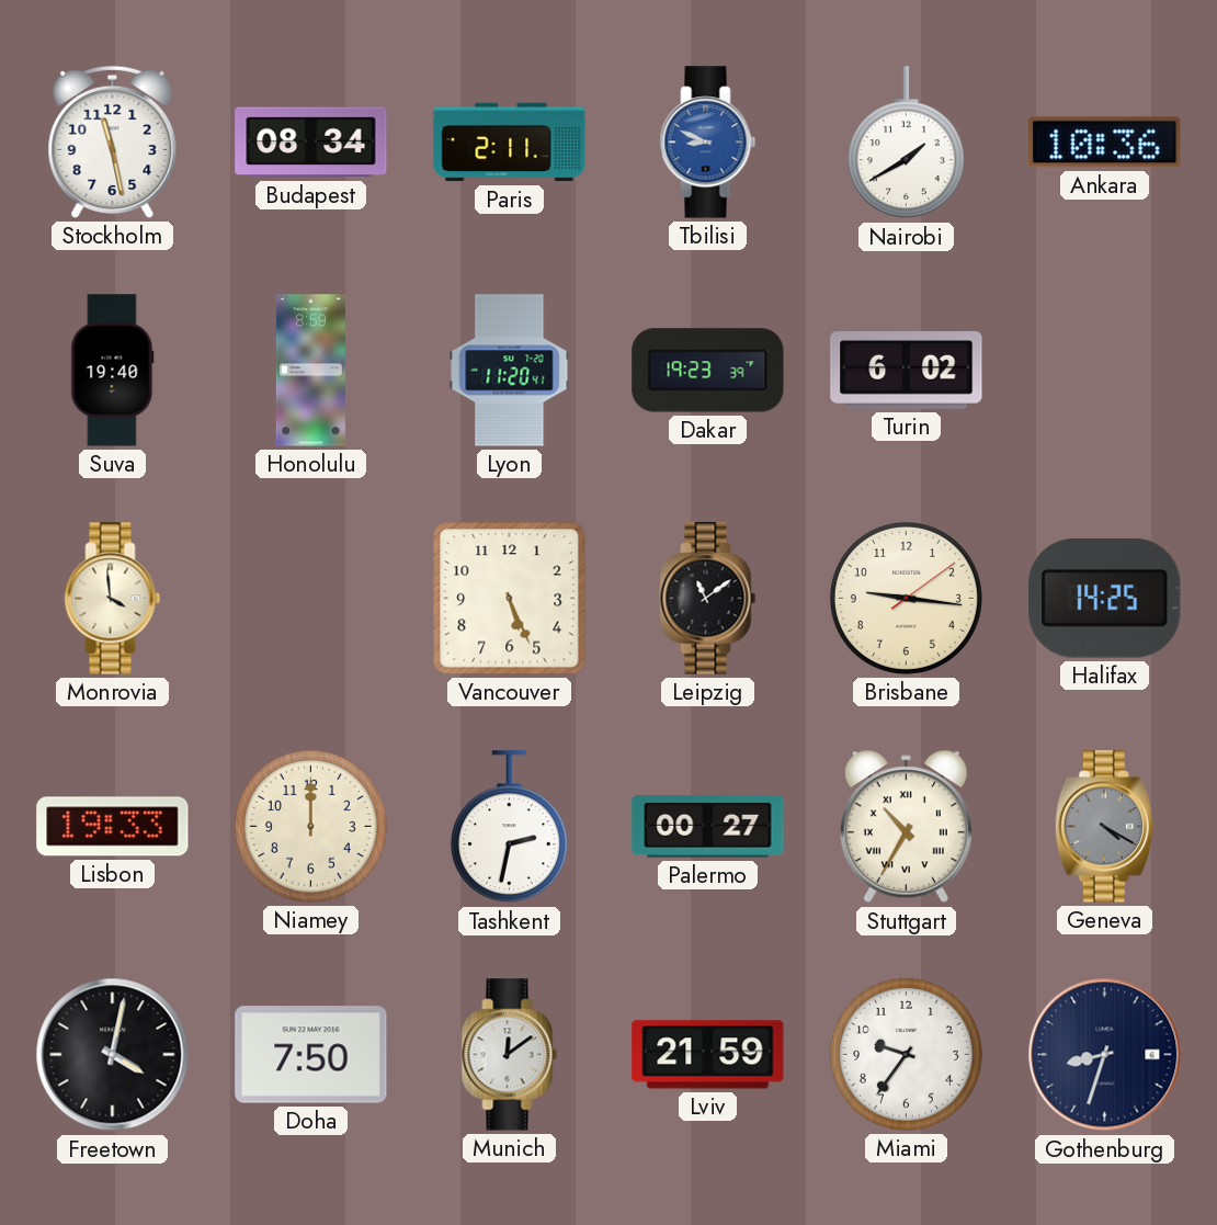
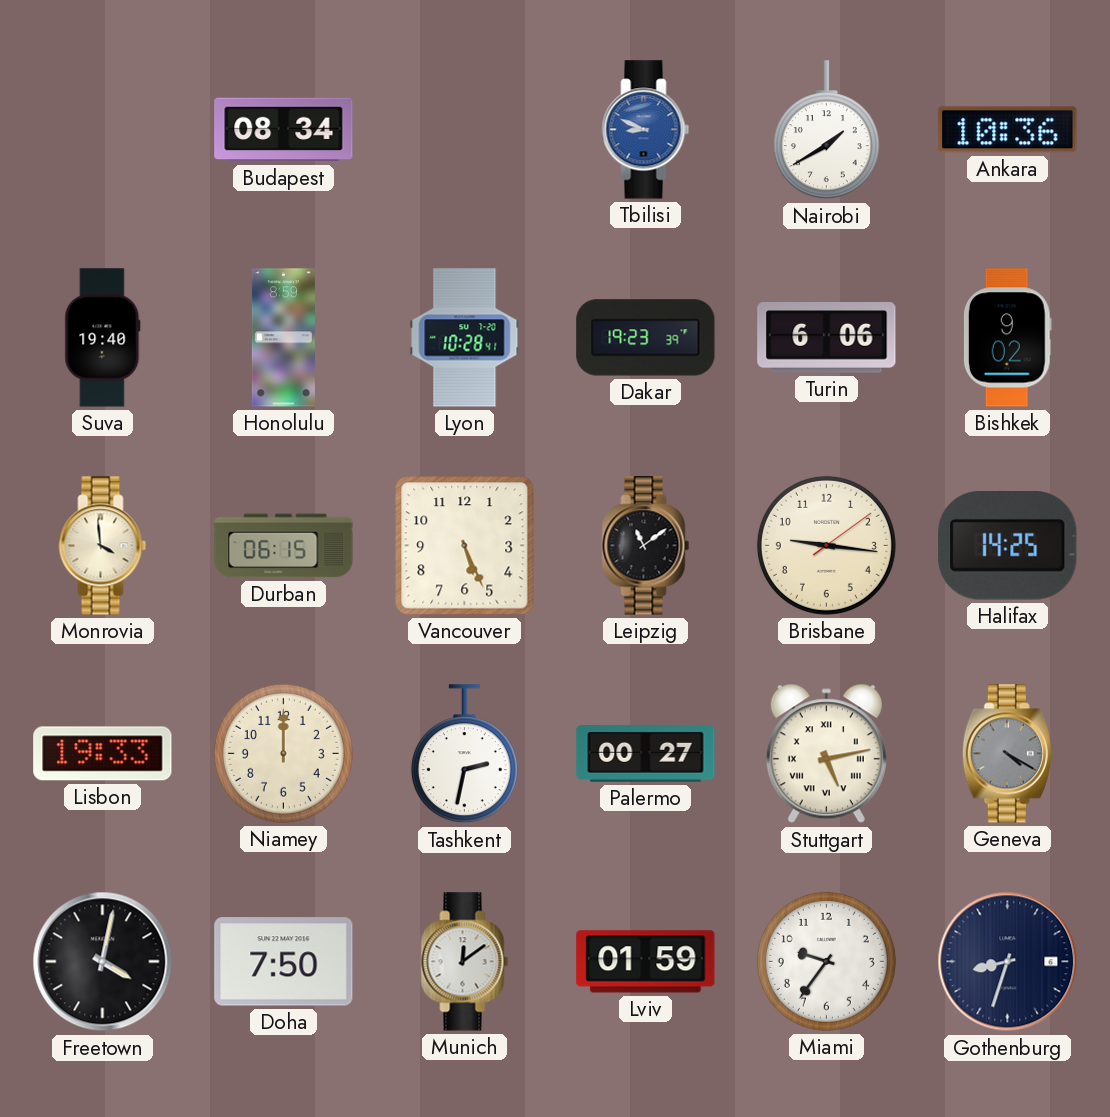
Stockholm: 11:28 -> none
Paris: 2:11 -> none
Lyon: 11:20 -> 10:28
Turin: 6:02 -> 6:06
Bishkek: none -> 9:02
Durban: none -> 06:15
Stuttgart: 10:35 -> 5:13
Lviv: 21:59 -> 01:59
